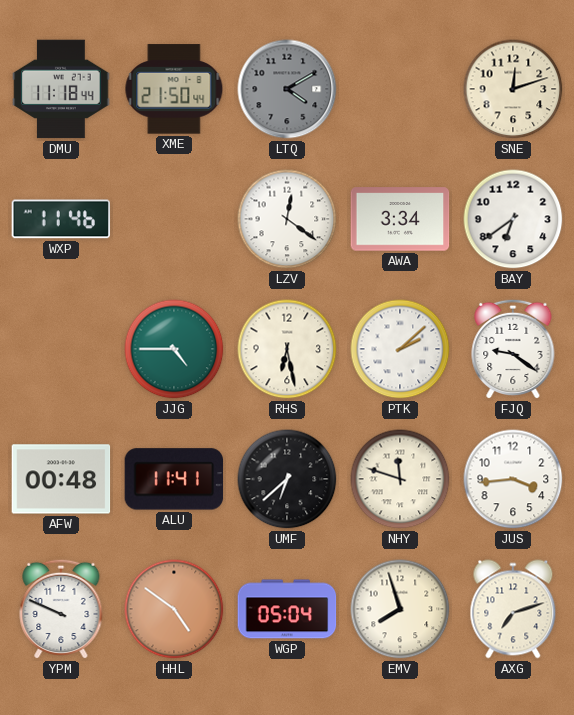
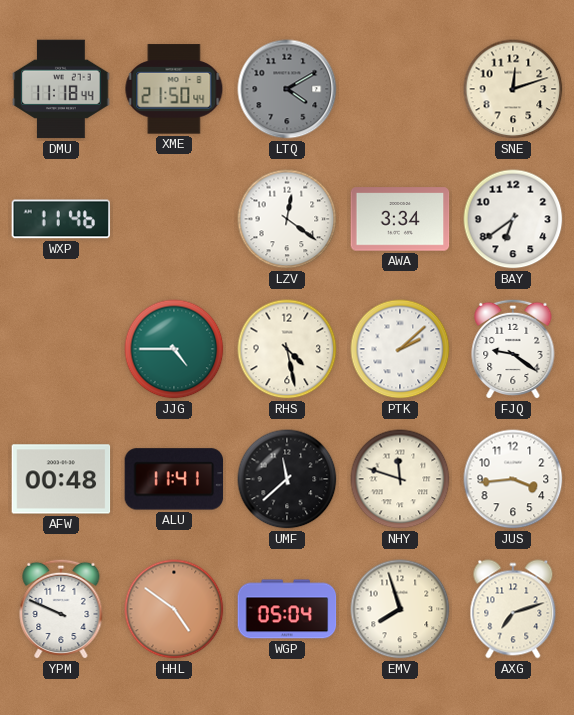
RHS: 6:28 -> 4:28
UMF: 6:38 -> 11:38
